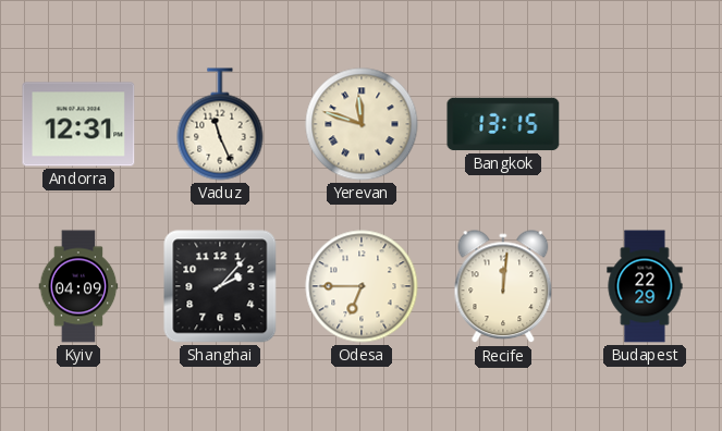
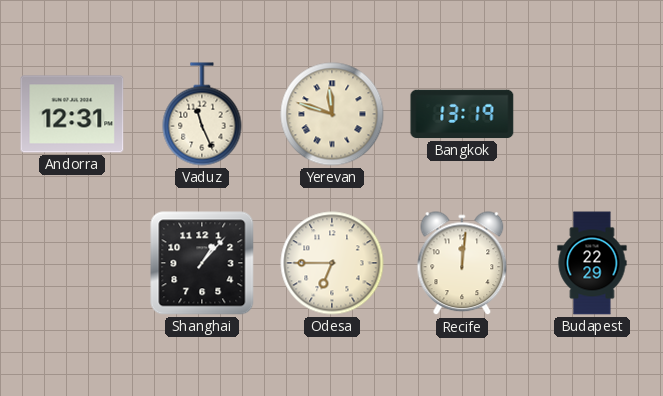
Bangkok: 13:15 -> 13:19
Kyiv: 04:09 -> none
Shanghai: 2:07 -> 1:07
